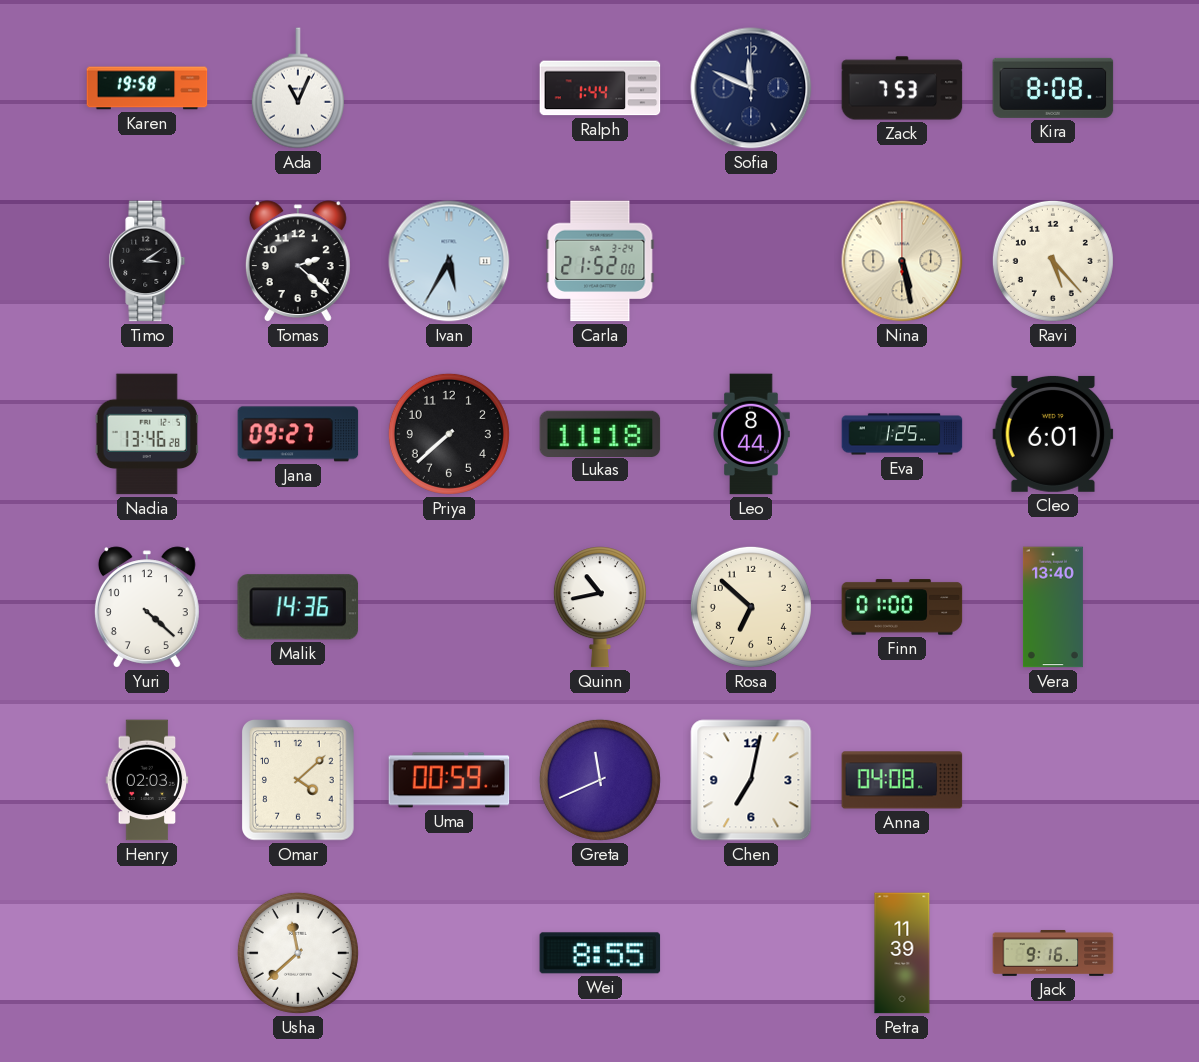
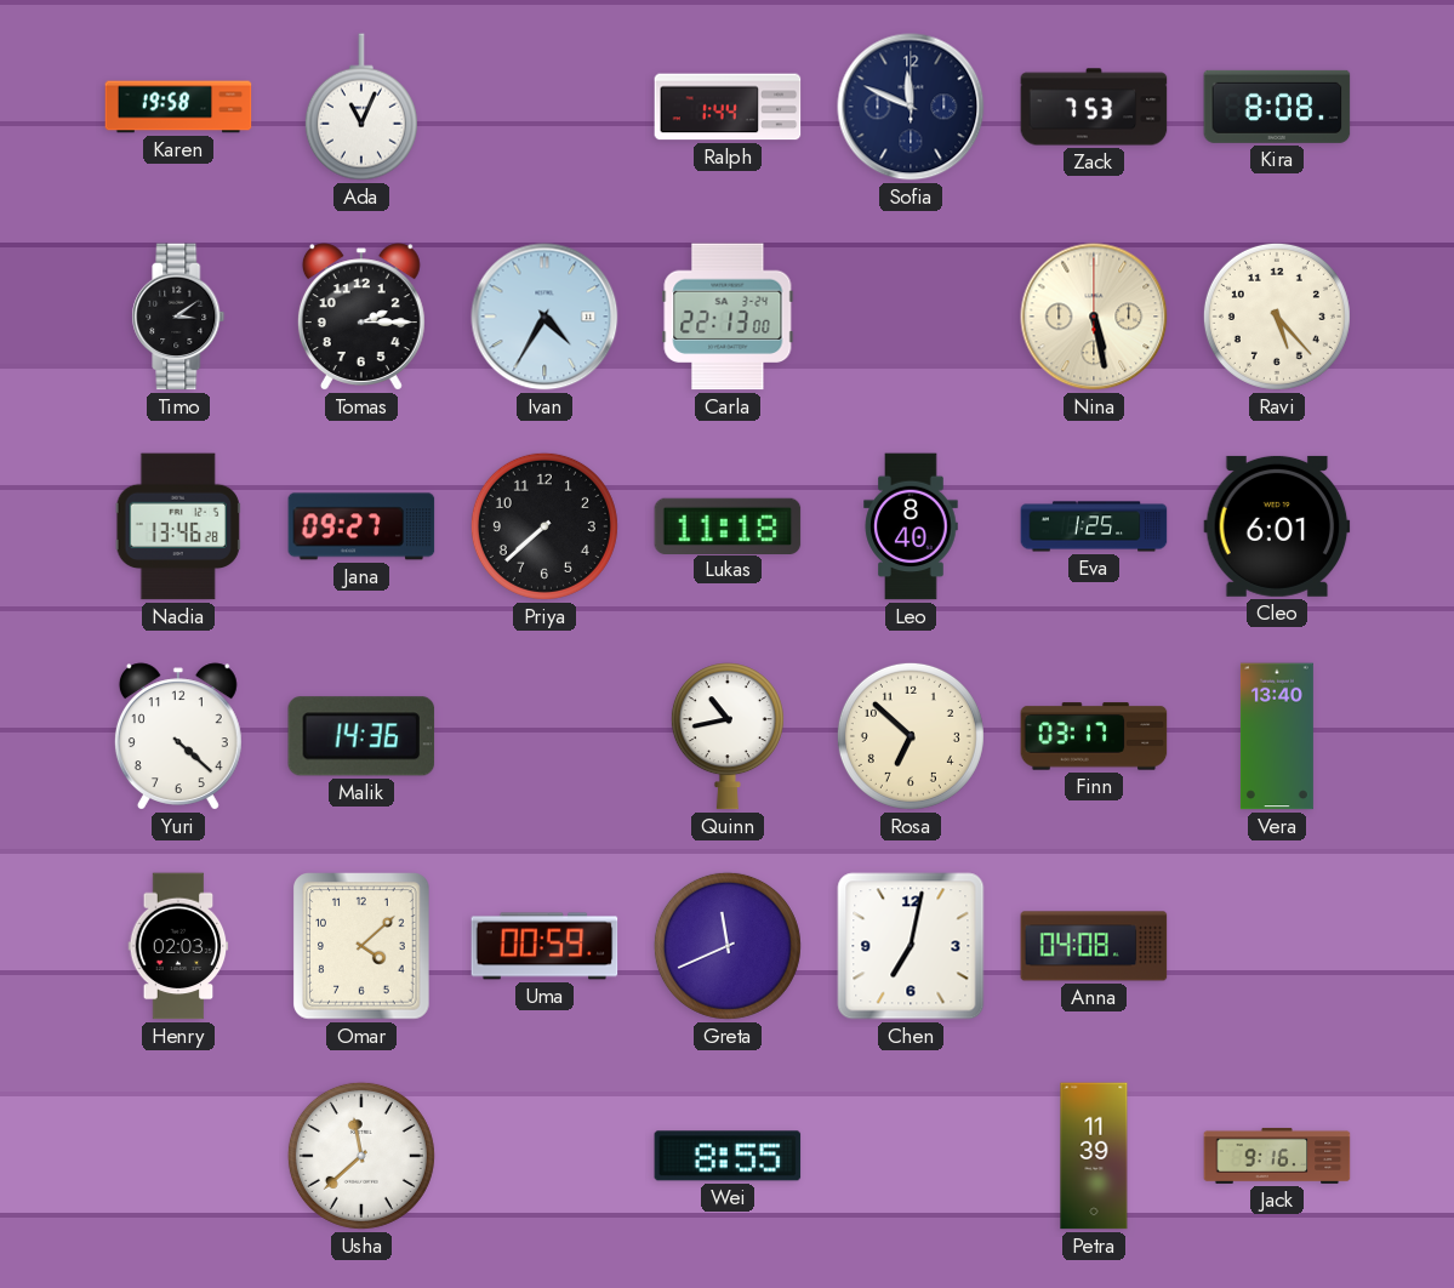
Tomas: 2:22 -> 2:15
Ivan: 5:35 -> 4:35
Carla: 21:52 -> 22:13
Leo: 8:44 -> 8:40
Finn: 01:00 -> 03:17
